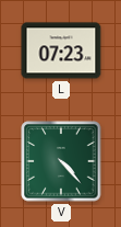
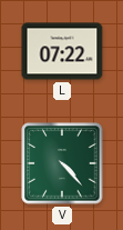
L: 07:23 -> 07:22
